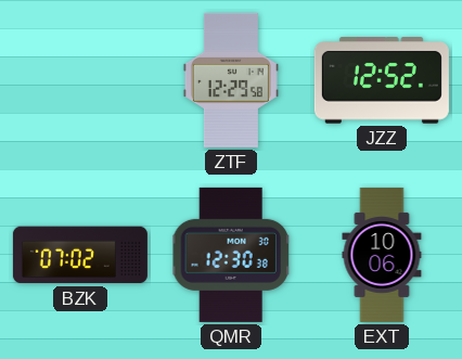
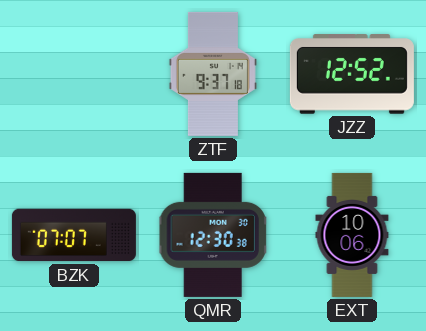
ZTF: 12:29 -> 9:37
BZK: 07:02 -> 07:07
